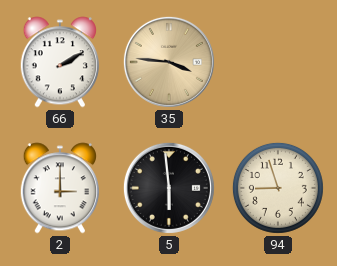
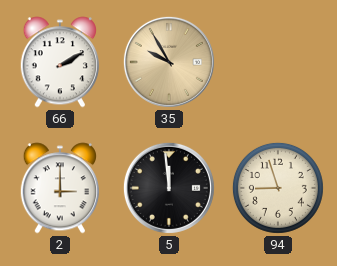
35: 3:46 -> 9:55
5: 5:59 -> 11:59
